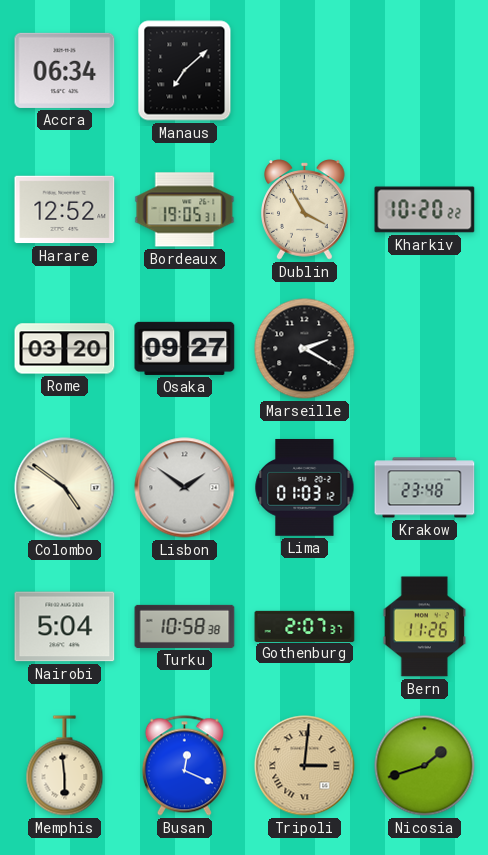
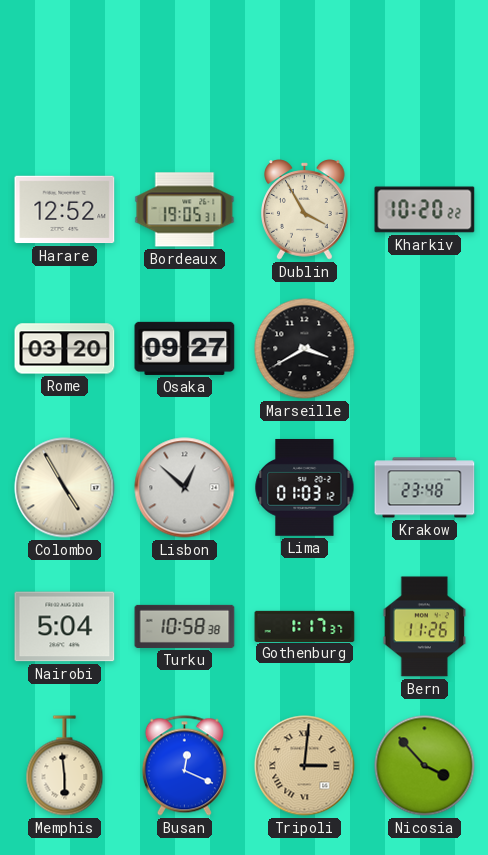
Accra: 06:34 -> none
Manaus: 7:08 -> none
Marseille: 2:20 -> 3:40
Colombo: 4:51 -> 4:55
Lisbon: 1:51 -> 12:52
Gothenburg: 2:07 -> 1:17
Nicosia: 1:42 -> 3:53
